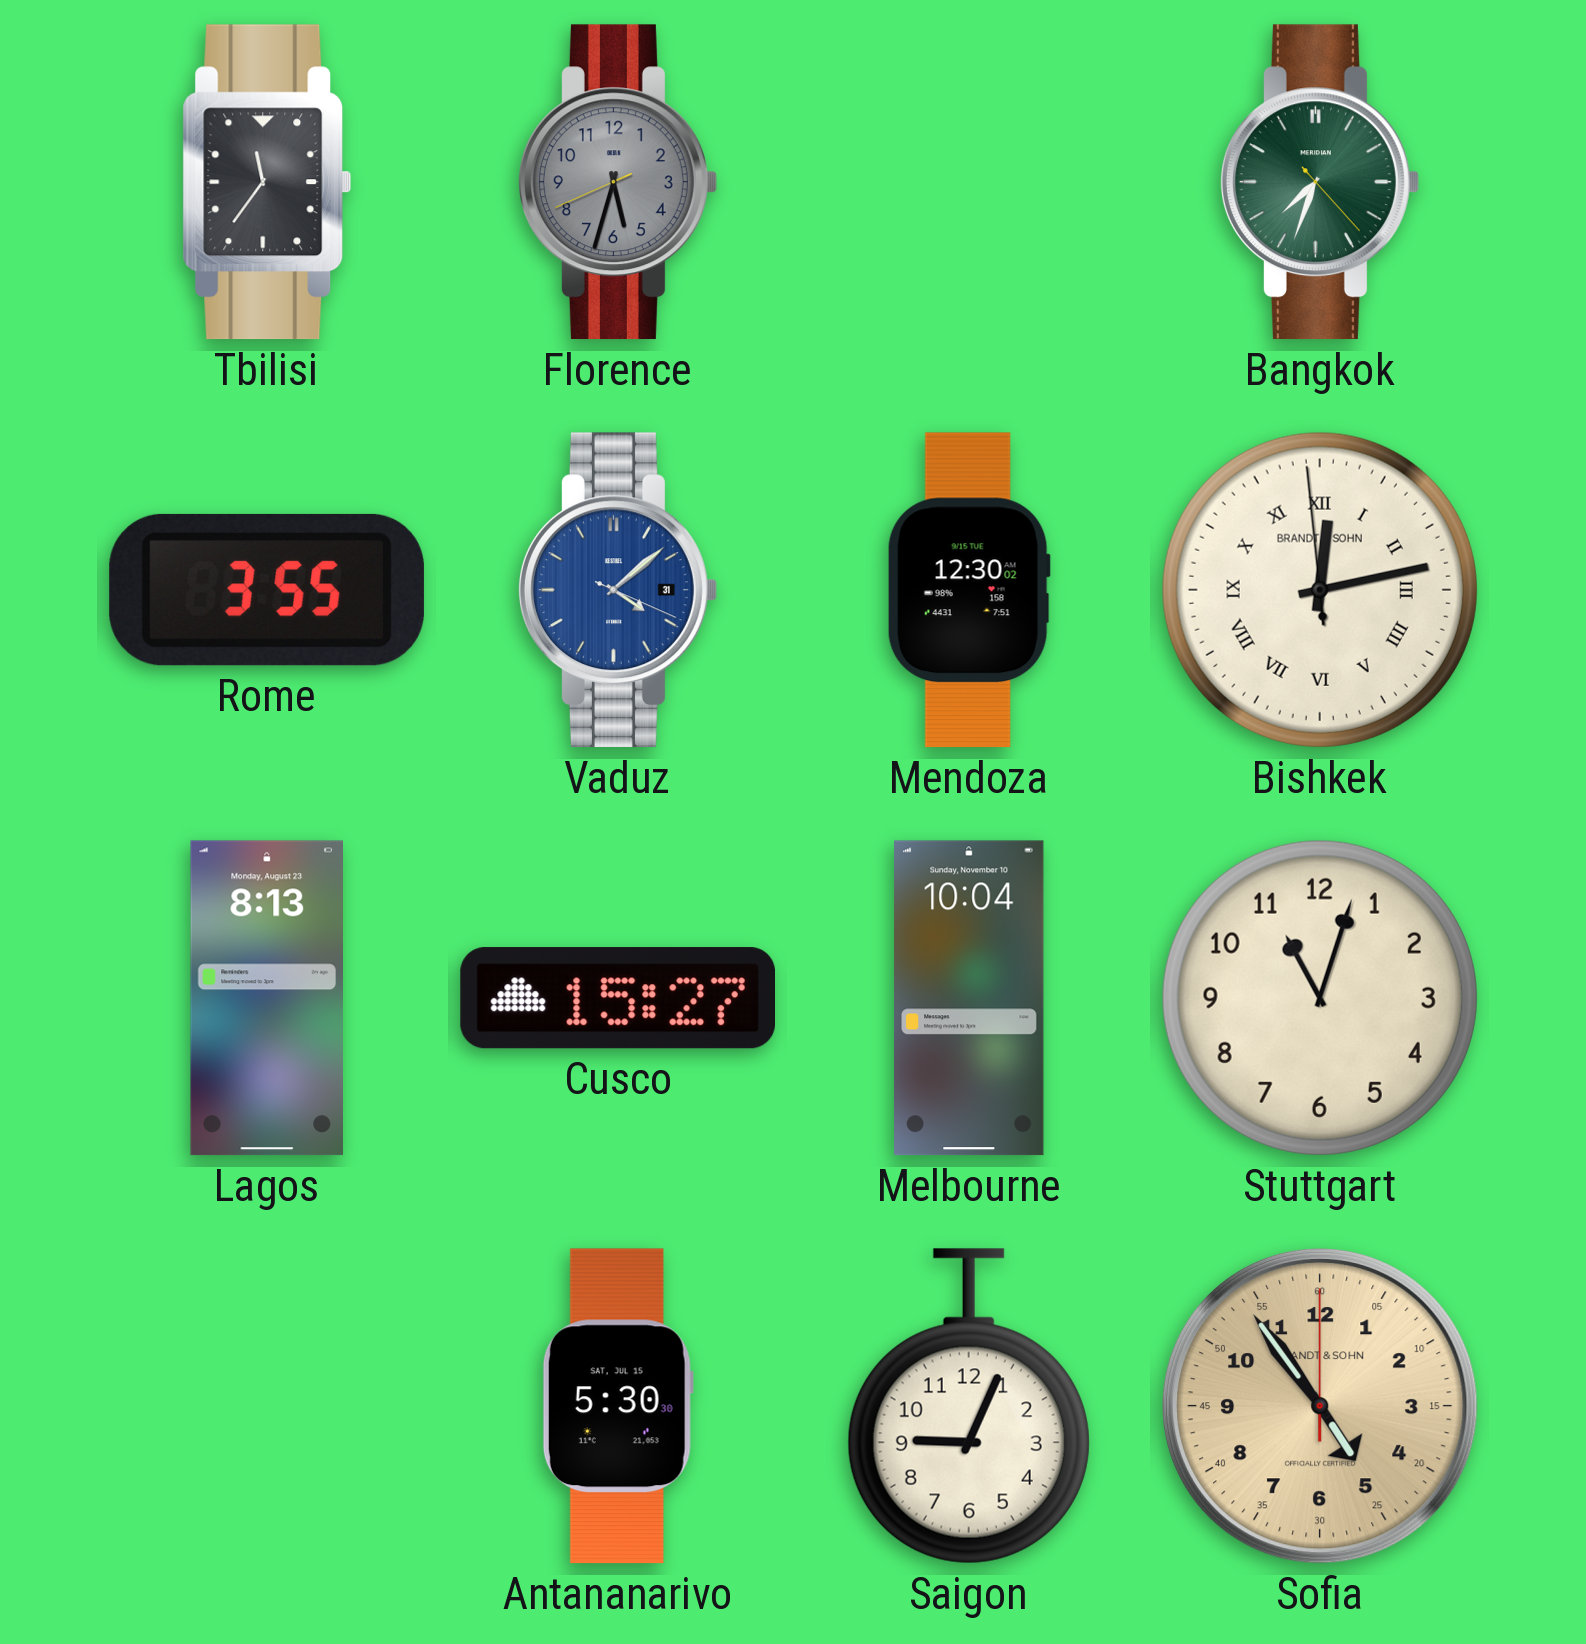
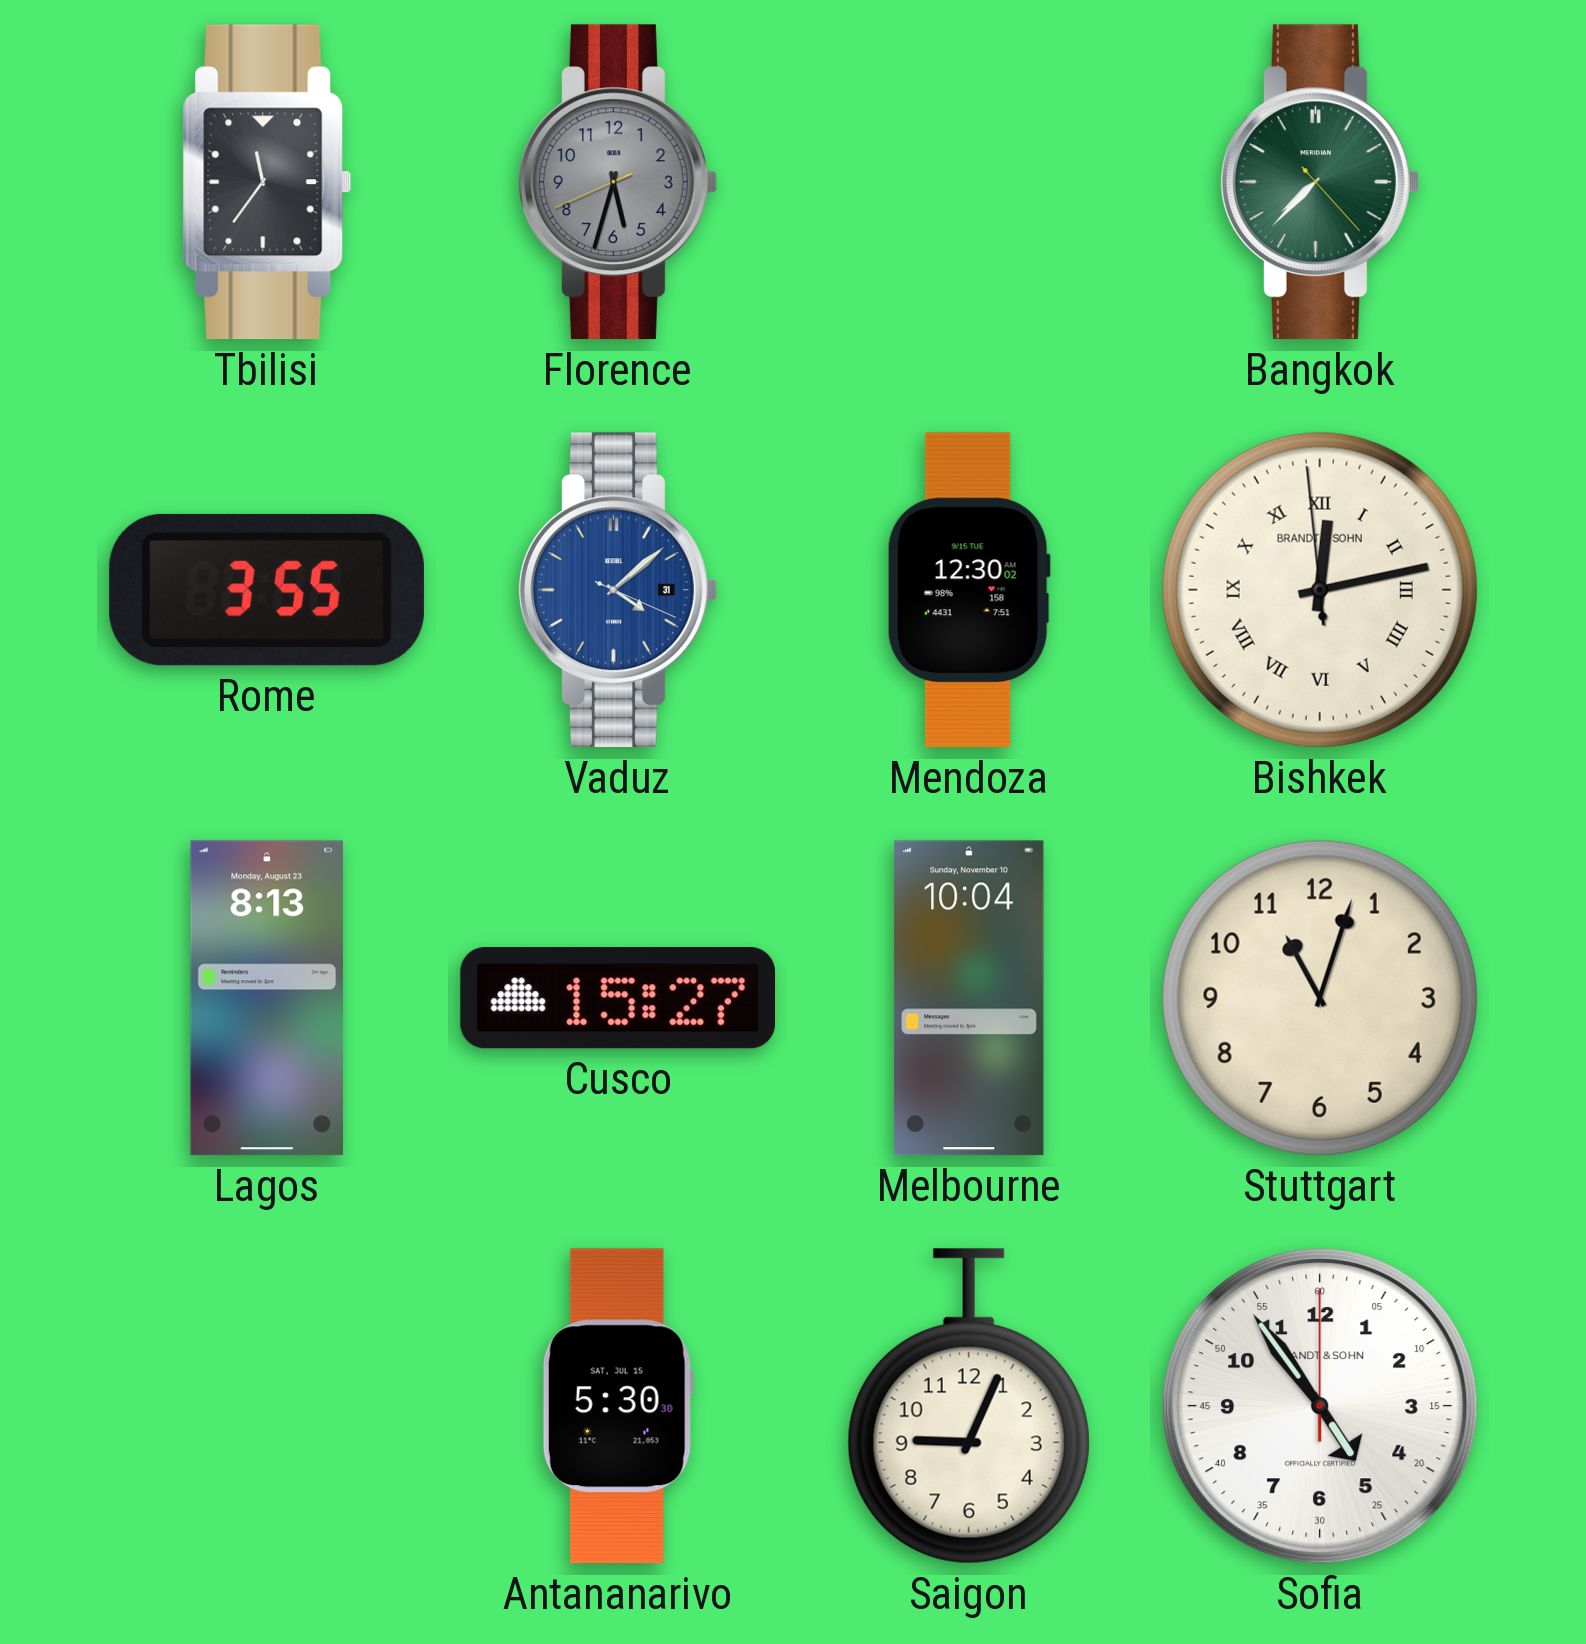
Bangkok: 7:33 -> 7:37
Sofia dial: champagne -> white
